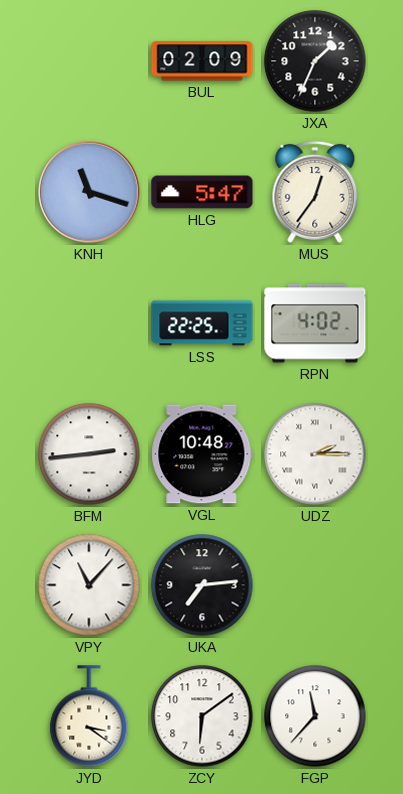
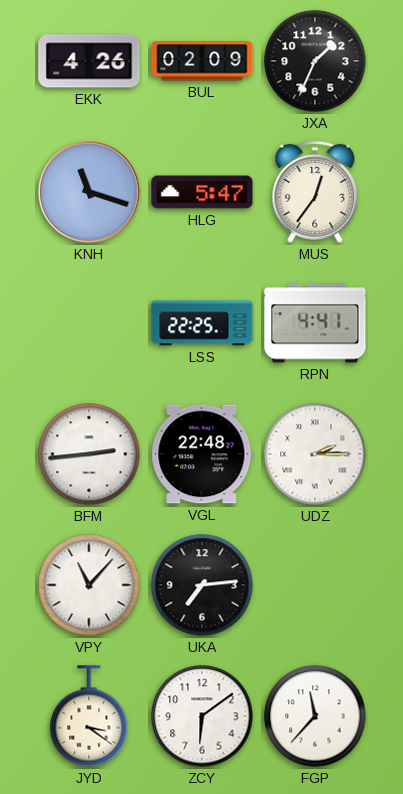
EKK: none -> 4:26
RPN: 4:02 -> 4:41
VGL: 10:48 -> 22:48
